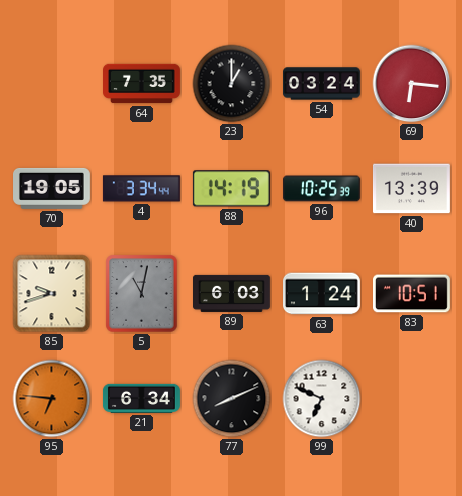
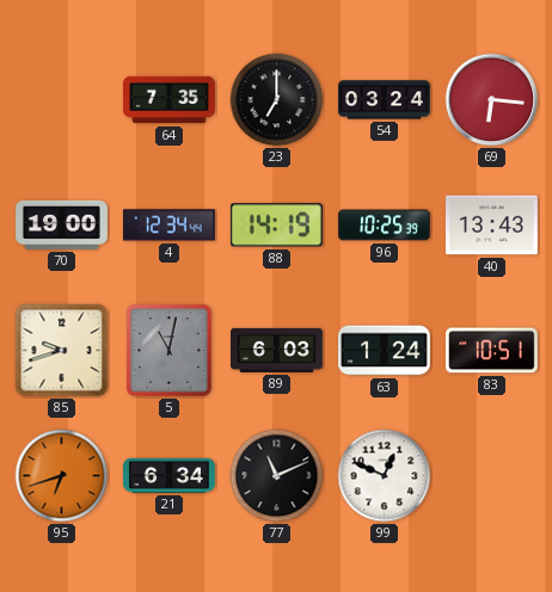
23: 1:00 -> 7:00
70: 19:05 -> 19:00
4: 3:34 -> 12:34
40: 13:39 -> 13:43
95: 6:46 -> 6:42
77: 8:11 -> 11:11
99: 6:49 -> 12:49
